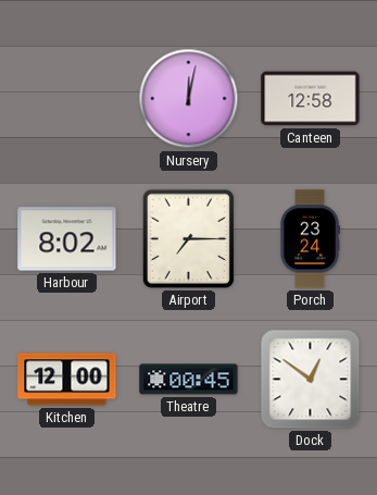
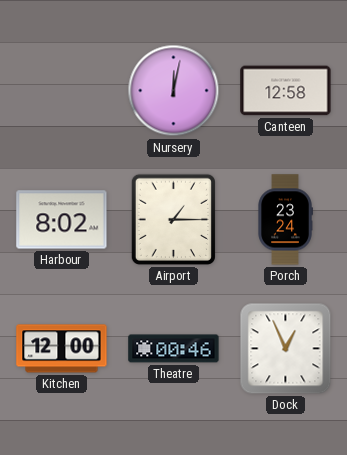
Airport: 7:15 -> 1:15
Theatre: 00:45 -> 00:46
Dock: 12:51 -> 12:56
